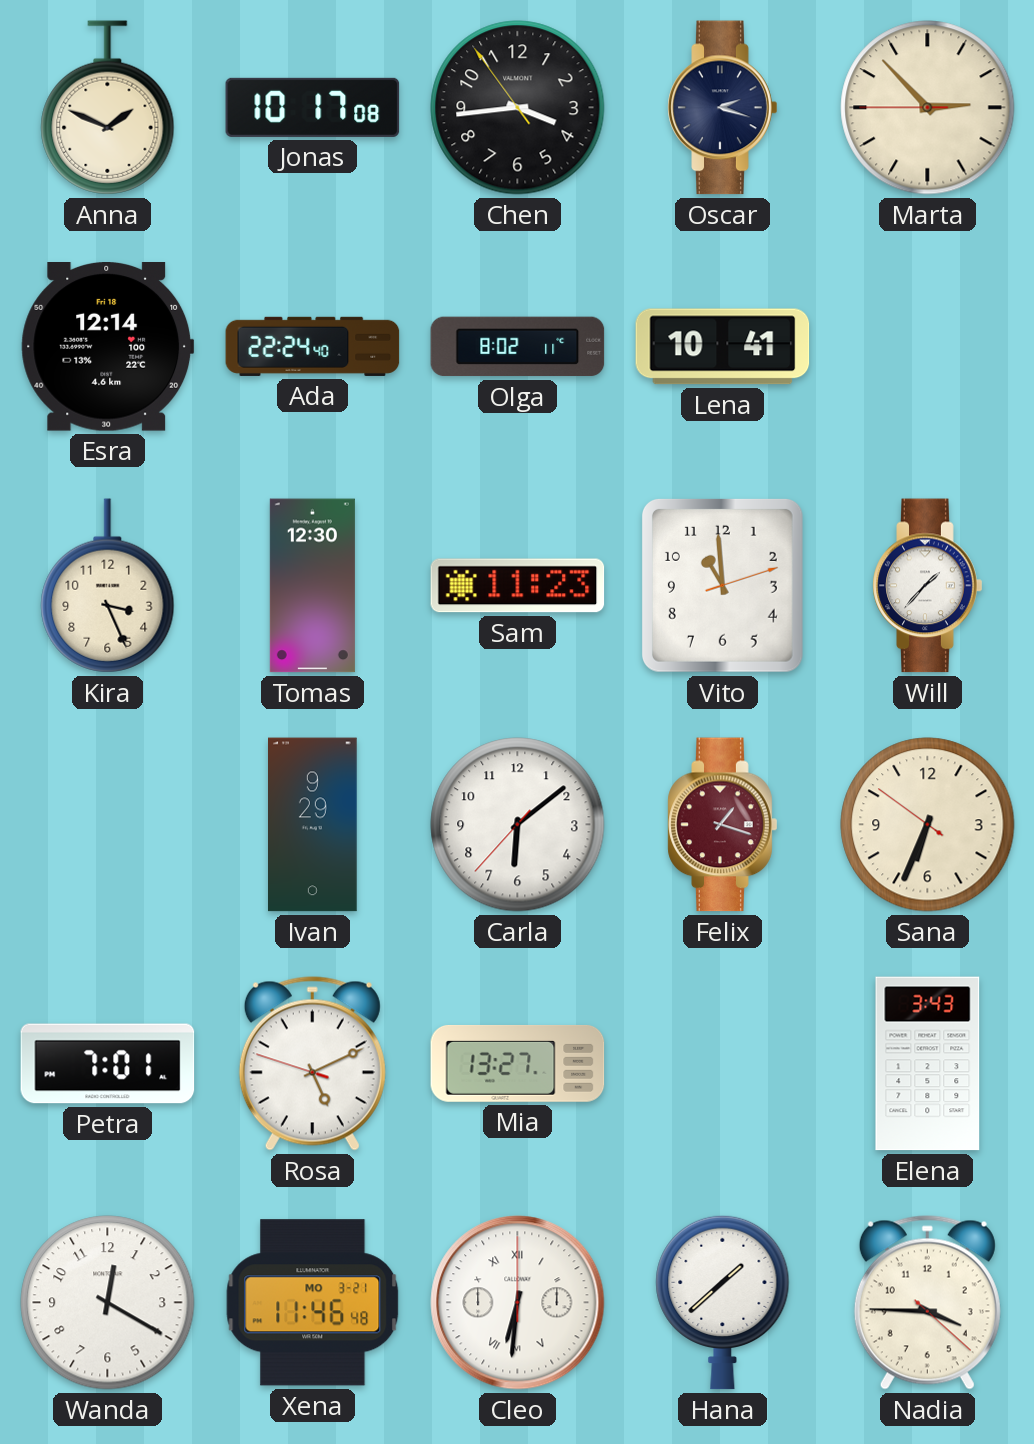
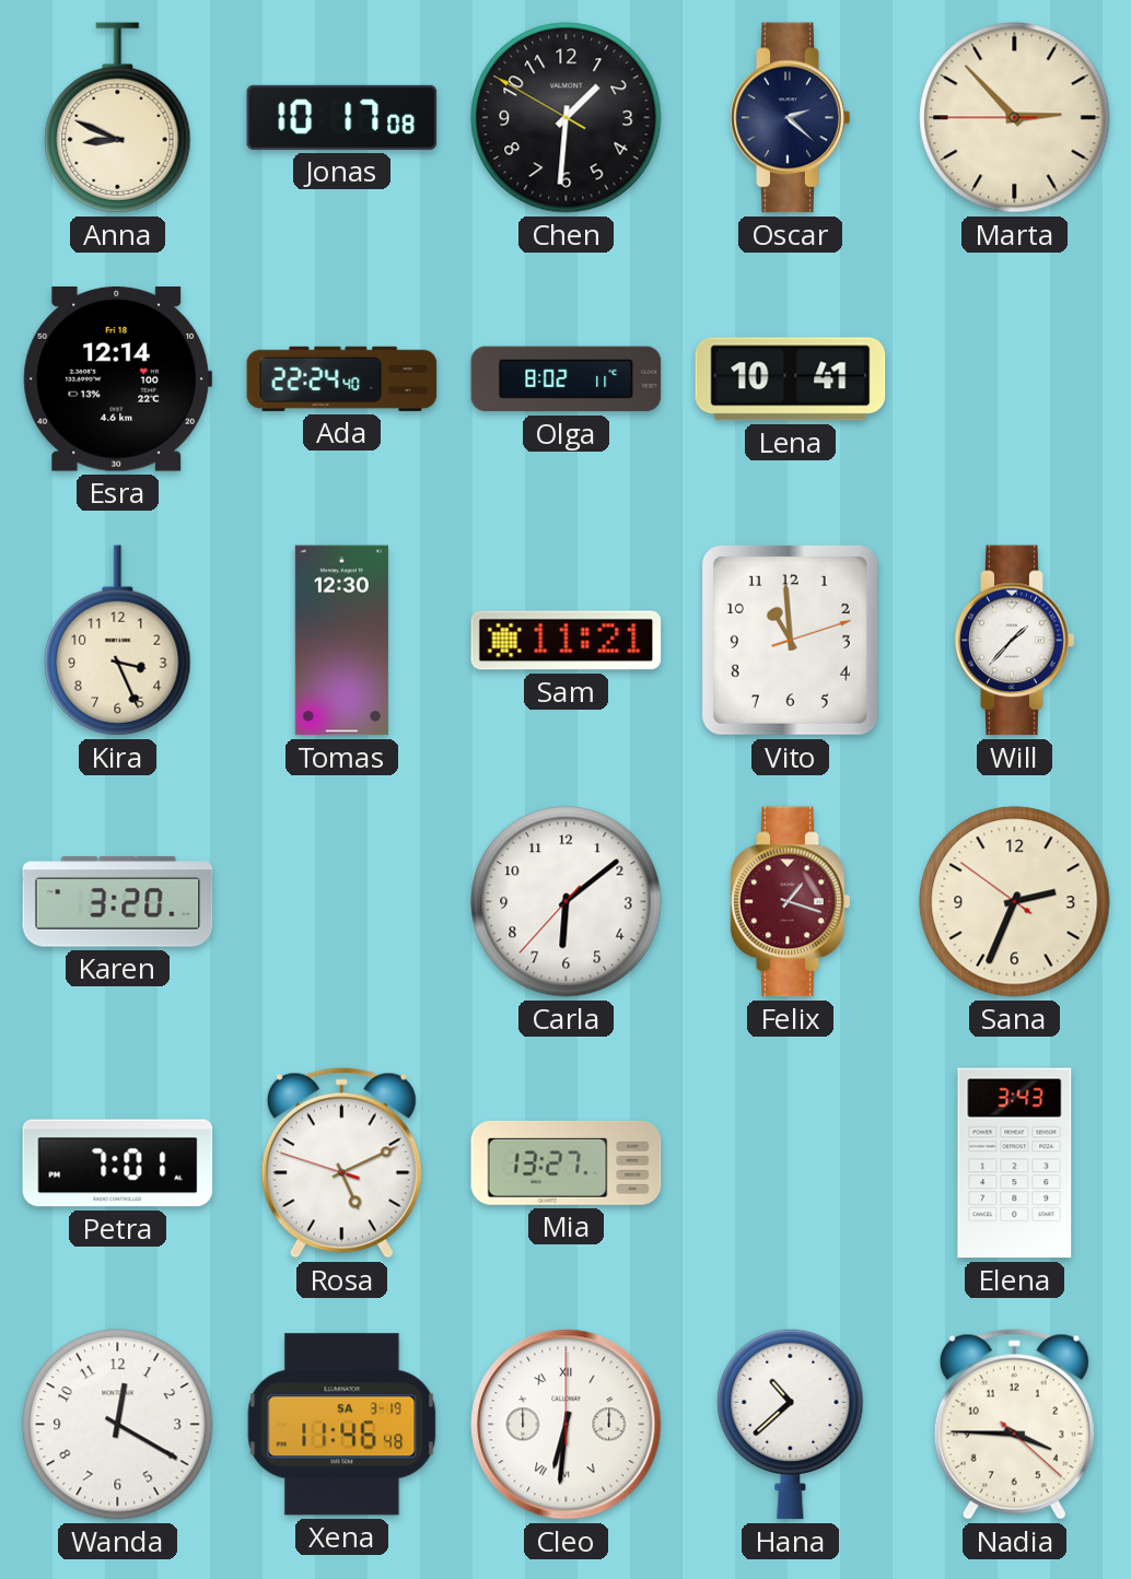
Anna: 1:49 -> 8:49
Chen: 3:43 -> 1:30
Oscar: 2:18 -> 2:22
Sam: 11:23 -> 11:21
Karen: none -> 3:20
Ivan: 9:29 -> none
Sana: 6:33 -> 2:33
Xena date: MO 3-21 -> SA 3-19
Hana: 1:38 -> 10:38
